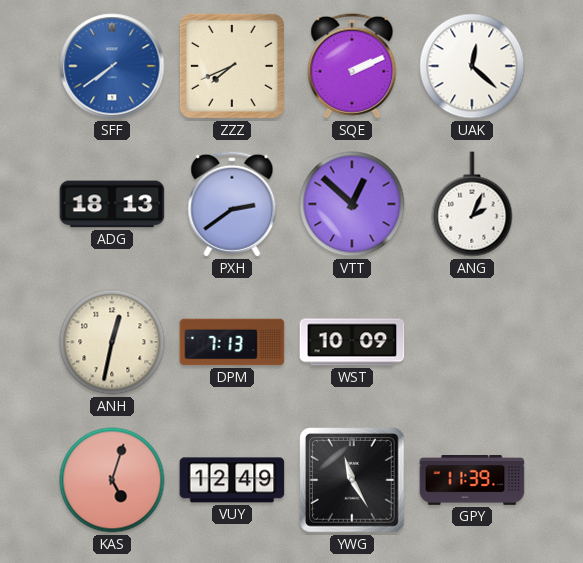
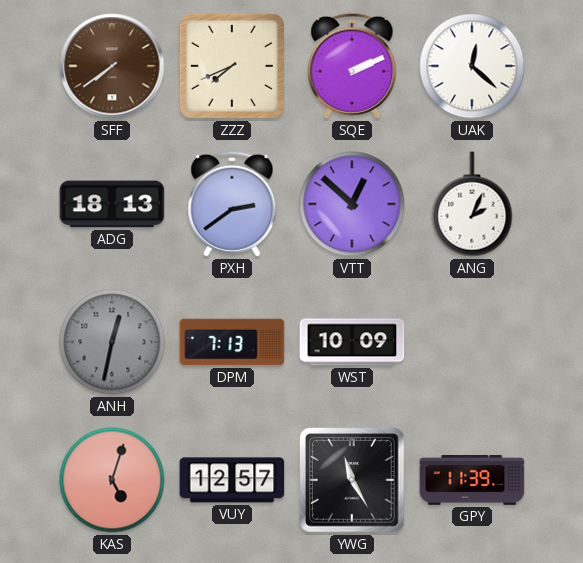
SFF dial: blue -> brown
ANH dial: cream -> grey
VUY: 12:49 -> 12:57
